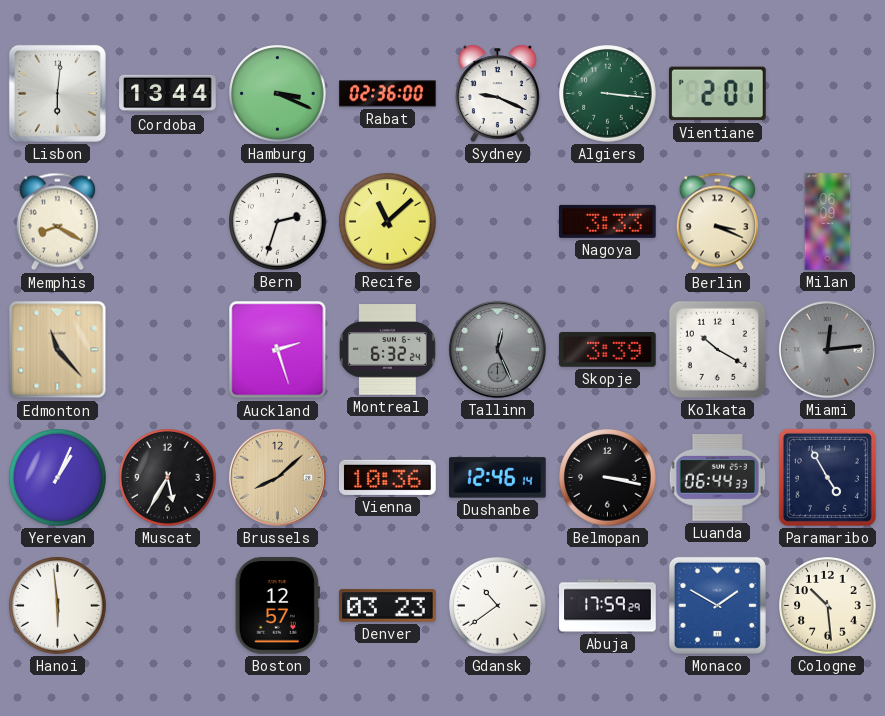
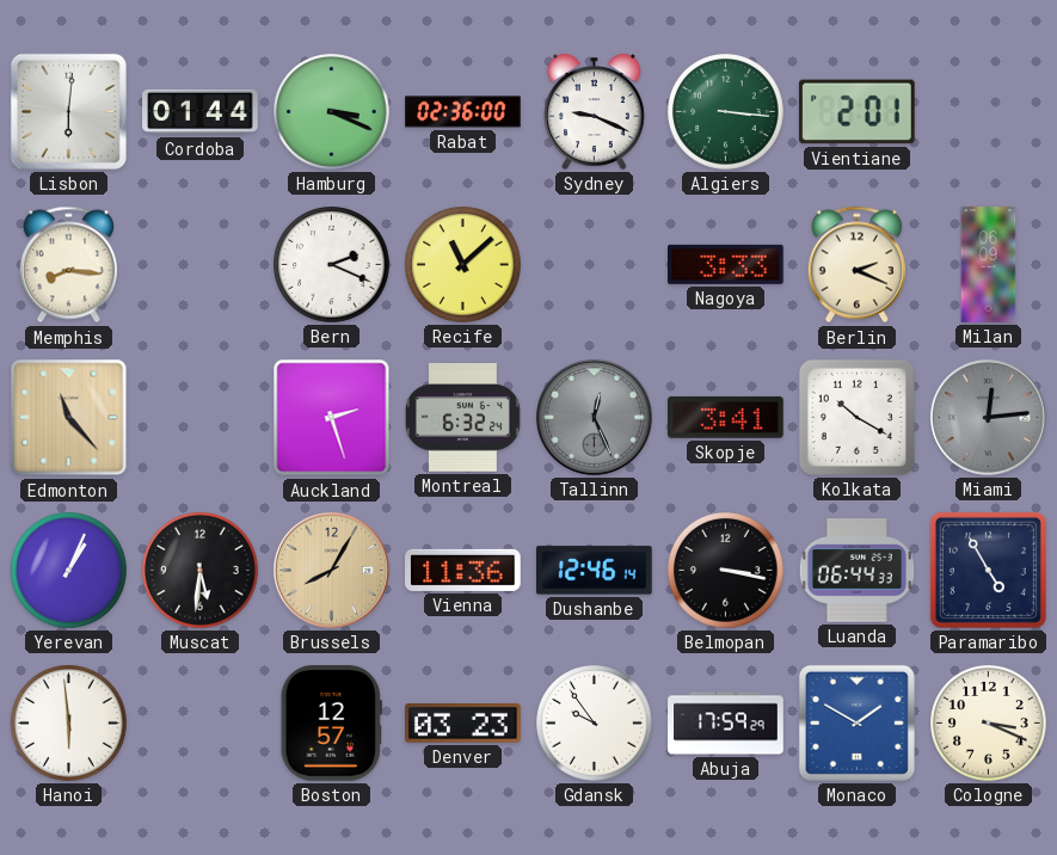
Cordoba: 13:44 -> 01:44
Memphis: 8:20 -> 8:16
Bern: 2:33 -> 2:19
Berlin: 3:19 -> 2:19
Skopje: 3:39 -> 3:41
Muscat: 5:35 -> 5:31
Brussels: 8:08 -> 8:05
Vienna: 10:36 -> 11:36
Gdansk: 10:39 -> 9:54
Cologne: 10:29 -> 3:19
